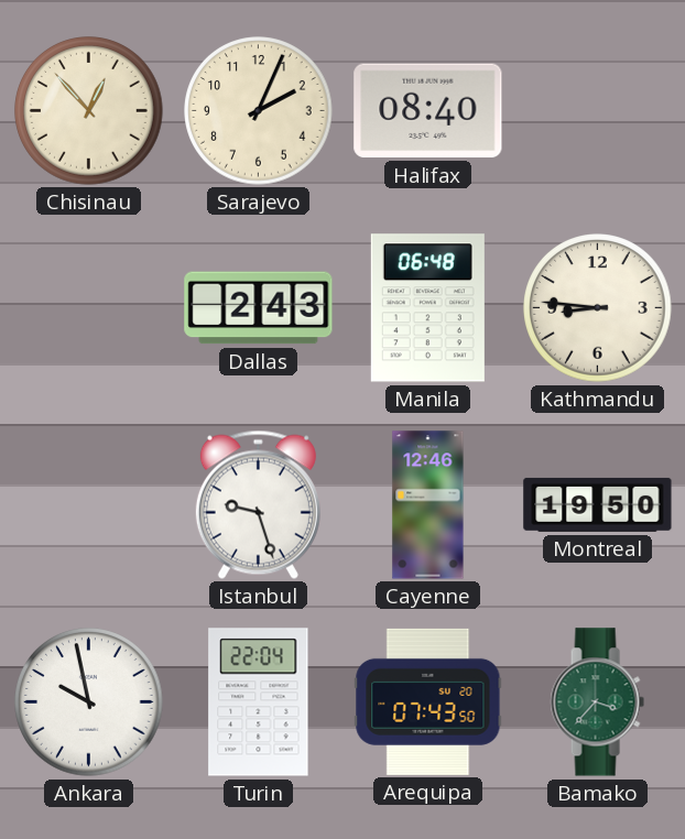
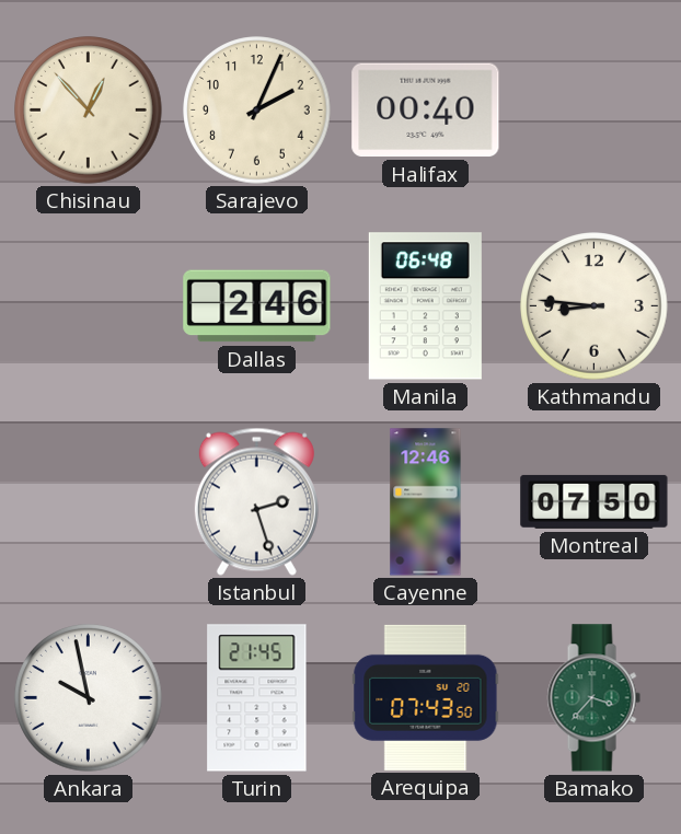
Halifax: 08:40 -> 00:40
Dallas: 2:43 -> 2:46
Istanbul: 9:27 -> 2:27
Montreal: 19:50 -> 07:50
Turin: 22:04 -> 21:45
